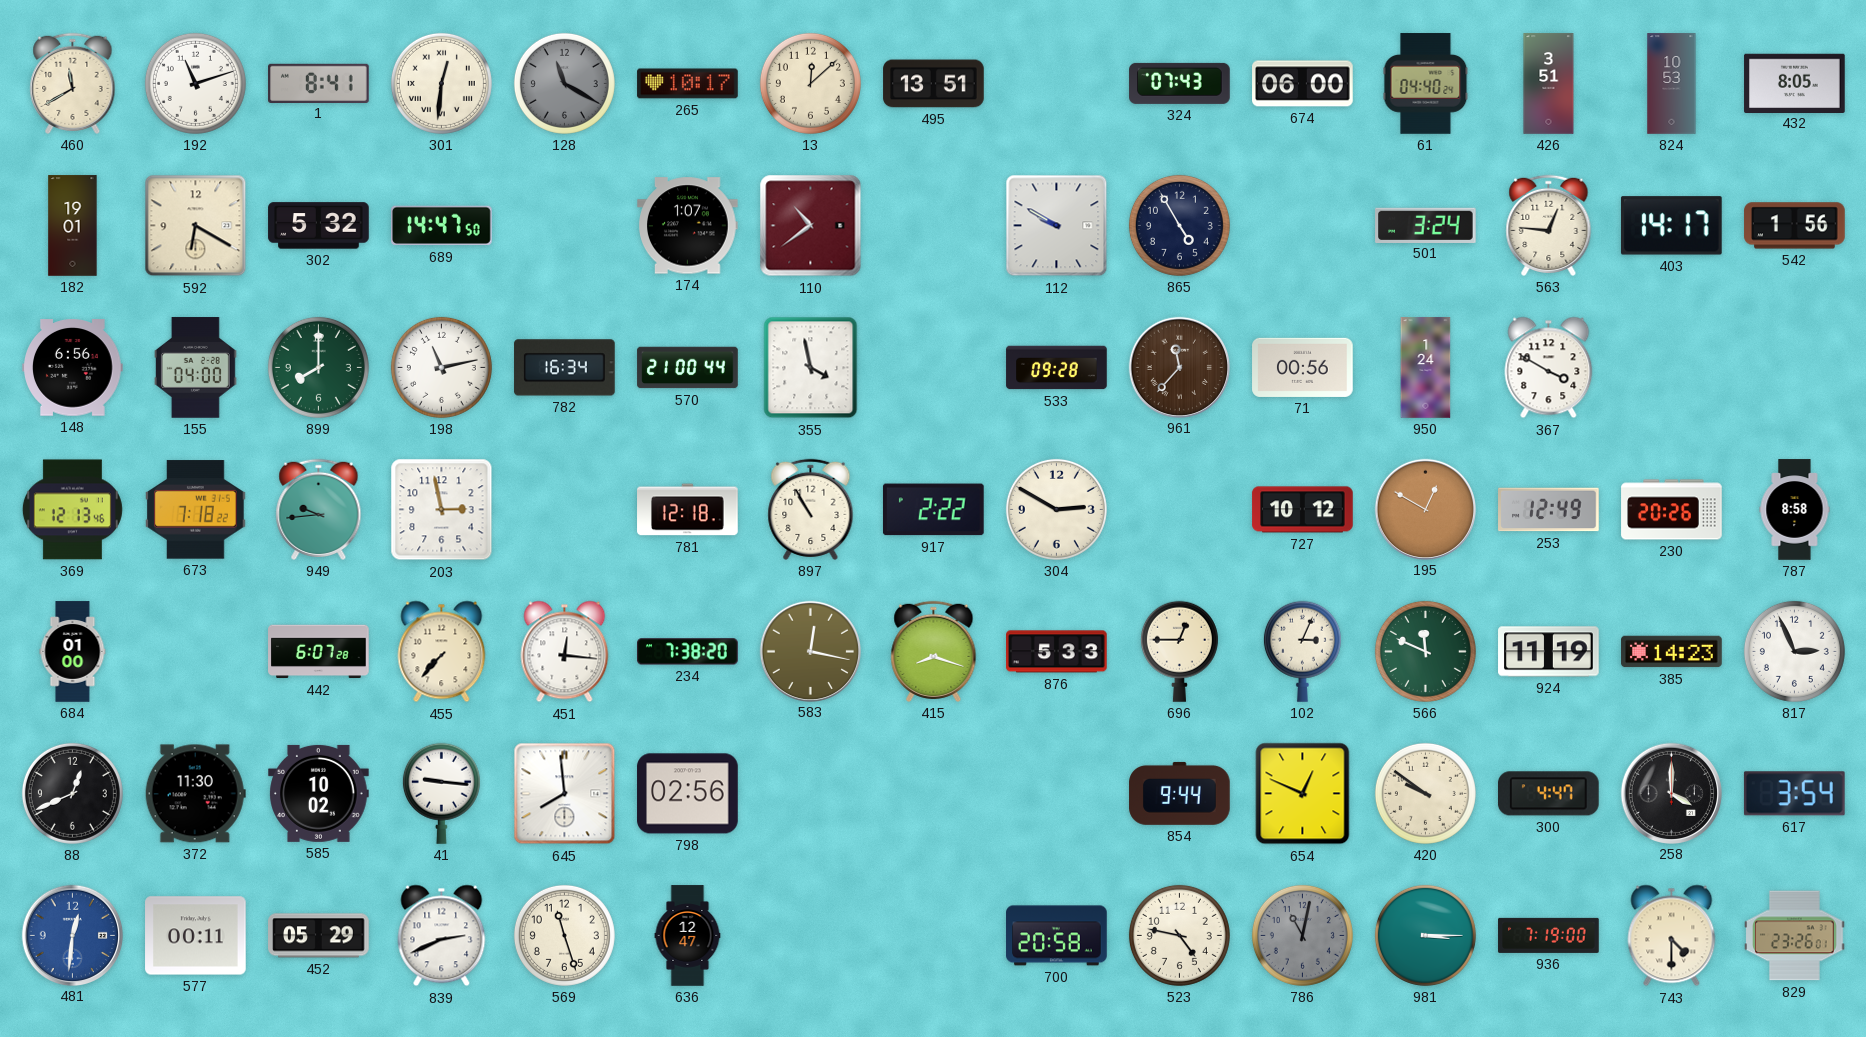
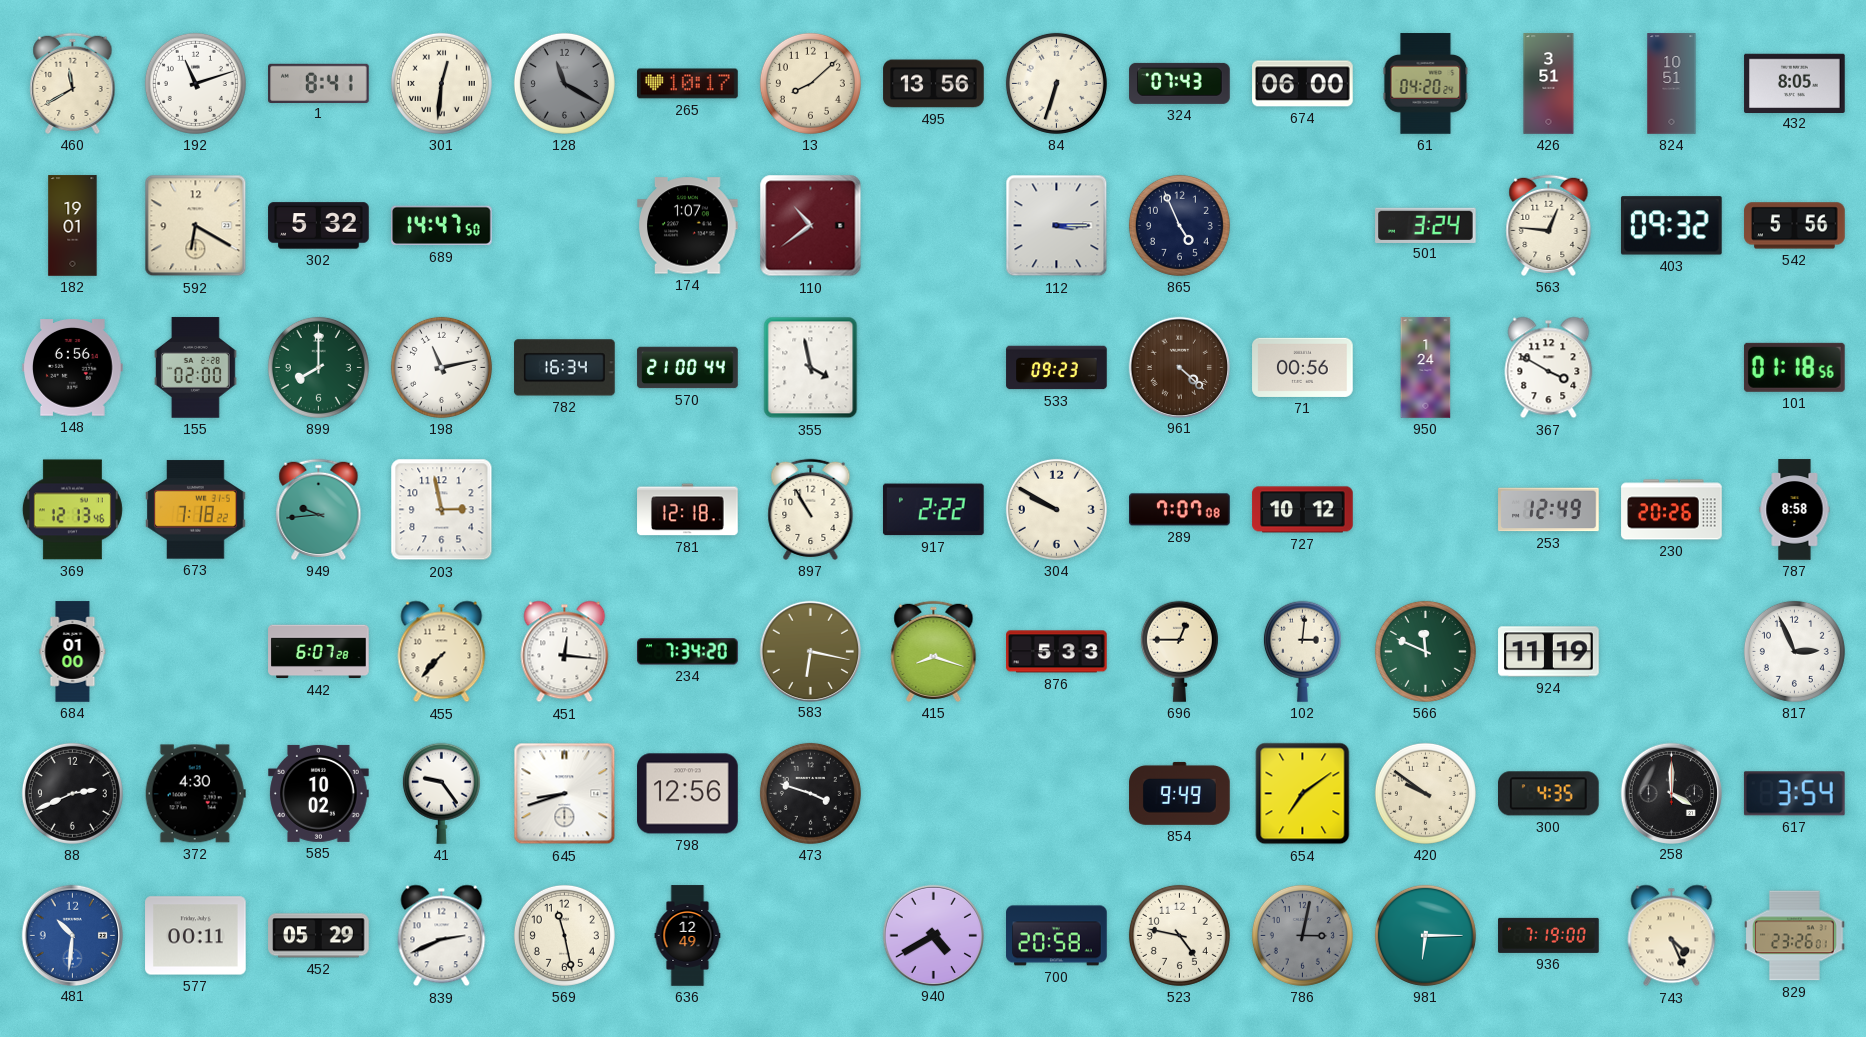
13: 12:08 -> 8:08
495: 13:51 -> 13:56
84: none -> 6:33
61: 04:40 -> 04:20
824: 10:53 -> 10:51
112: 9:50 -> 3:15
865: 4:55 -> 4:56
403: 14:17 -> 09:32
542: 1:56 -> 5:56
155: 04:00 -> 02:00
533: 09:28 -> 09:23
961: 11:37 -> 4:22
101: none -> 01:18
304: 2:50 -> 9:50
289: none -> 7:07
195: 12:50 -> none
234: 7:38 -> 7:34
583: 12:17 -> 6:17
102: 3:04 -> 3:01
385: 14:23 -> none
88: 12:41 -> 2:41
372: 11:30 -> 4:30
41: 9:16 -> 9:24
645: 7:59 -> 8:42
798: 02:56 -> 12:56
473: none -> 3:48
854: 9:44 -> 9:49
654: 12:49 -> 7:09
300: 4:47 -> 4:35
481: 12:31 -> 10:31
569: 11:27 -> 11:28
636: 12:47 -> 12:49
940: none -> 4:40
786: 11:02 -> 3:02
981: 3:15 -> 6:15
743: 4:30 -> 4:26
